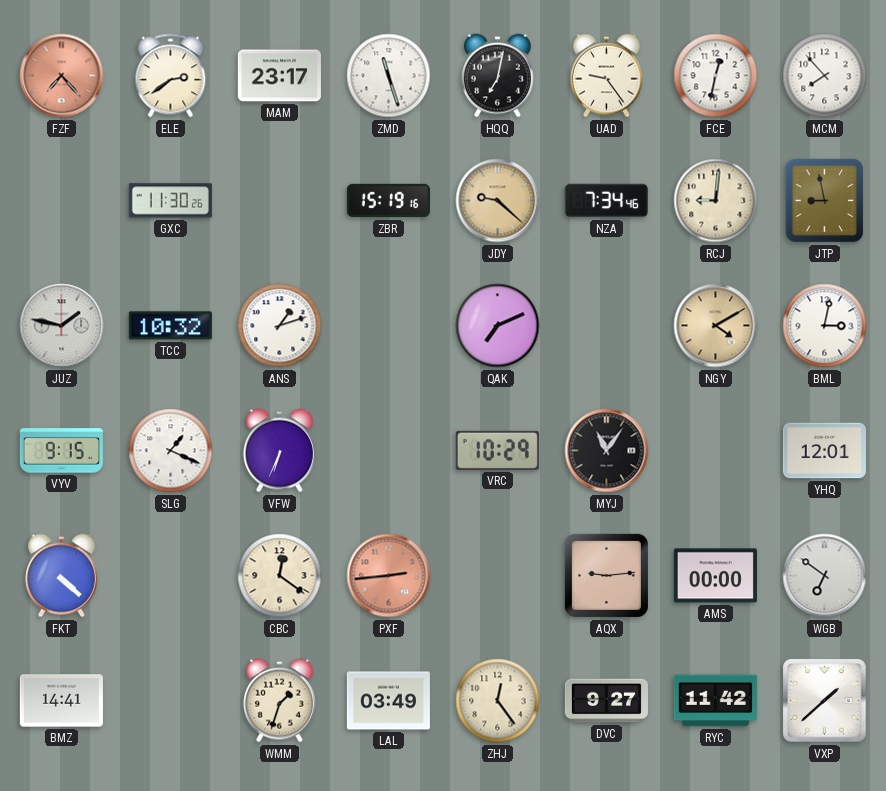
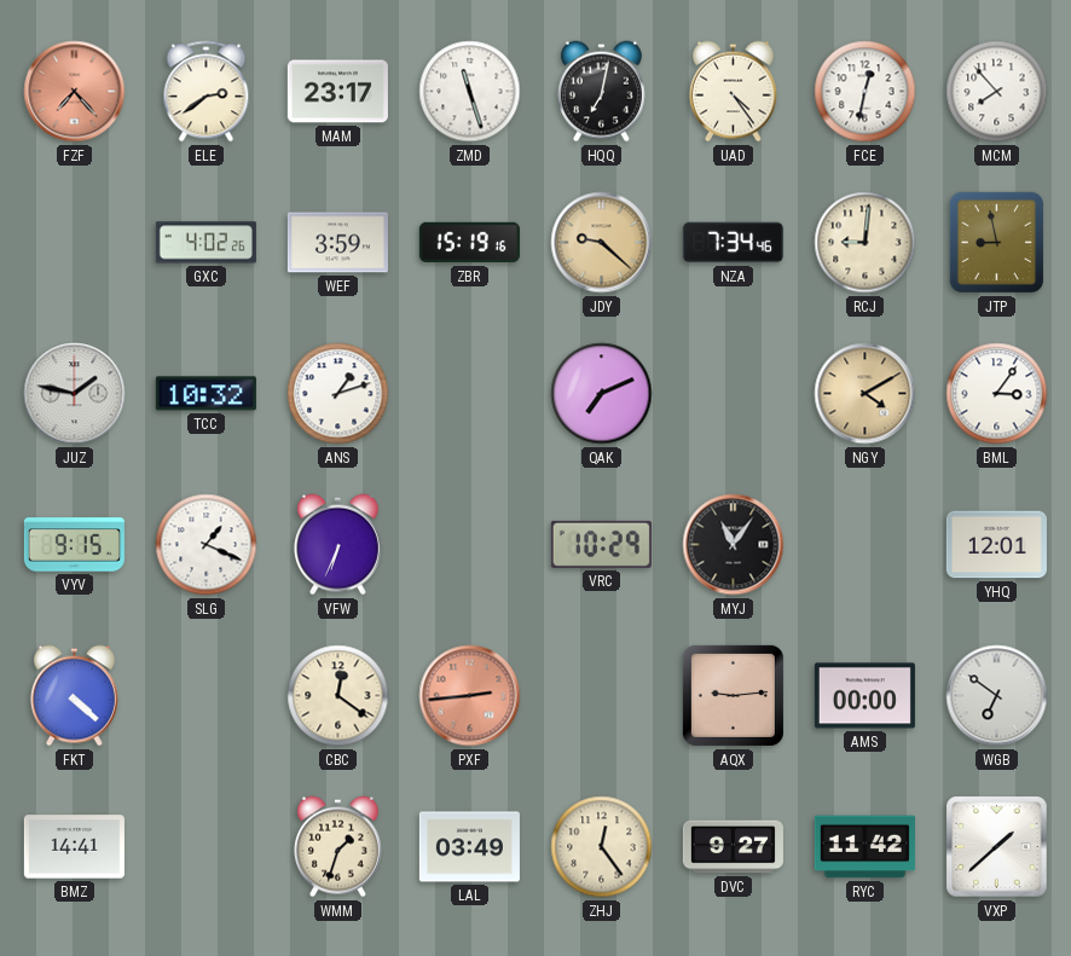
UAD: 9:24 -> 4:24
GXC: 11:30 -> 4:02
WEF: none -> 3:59
BML: 3:02 -> 3:06
